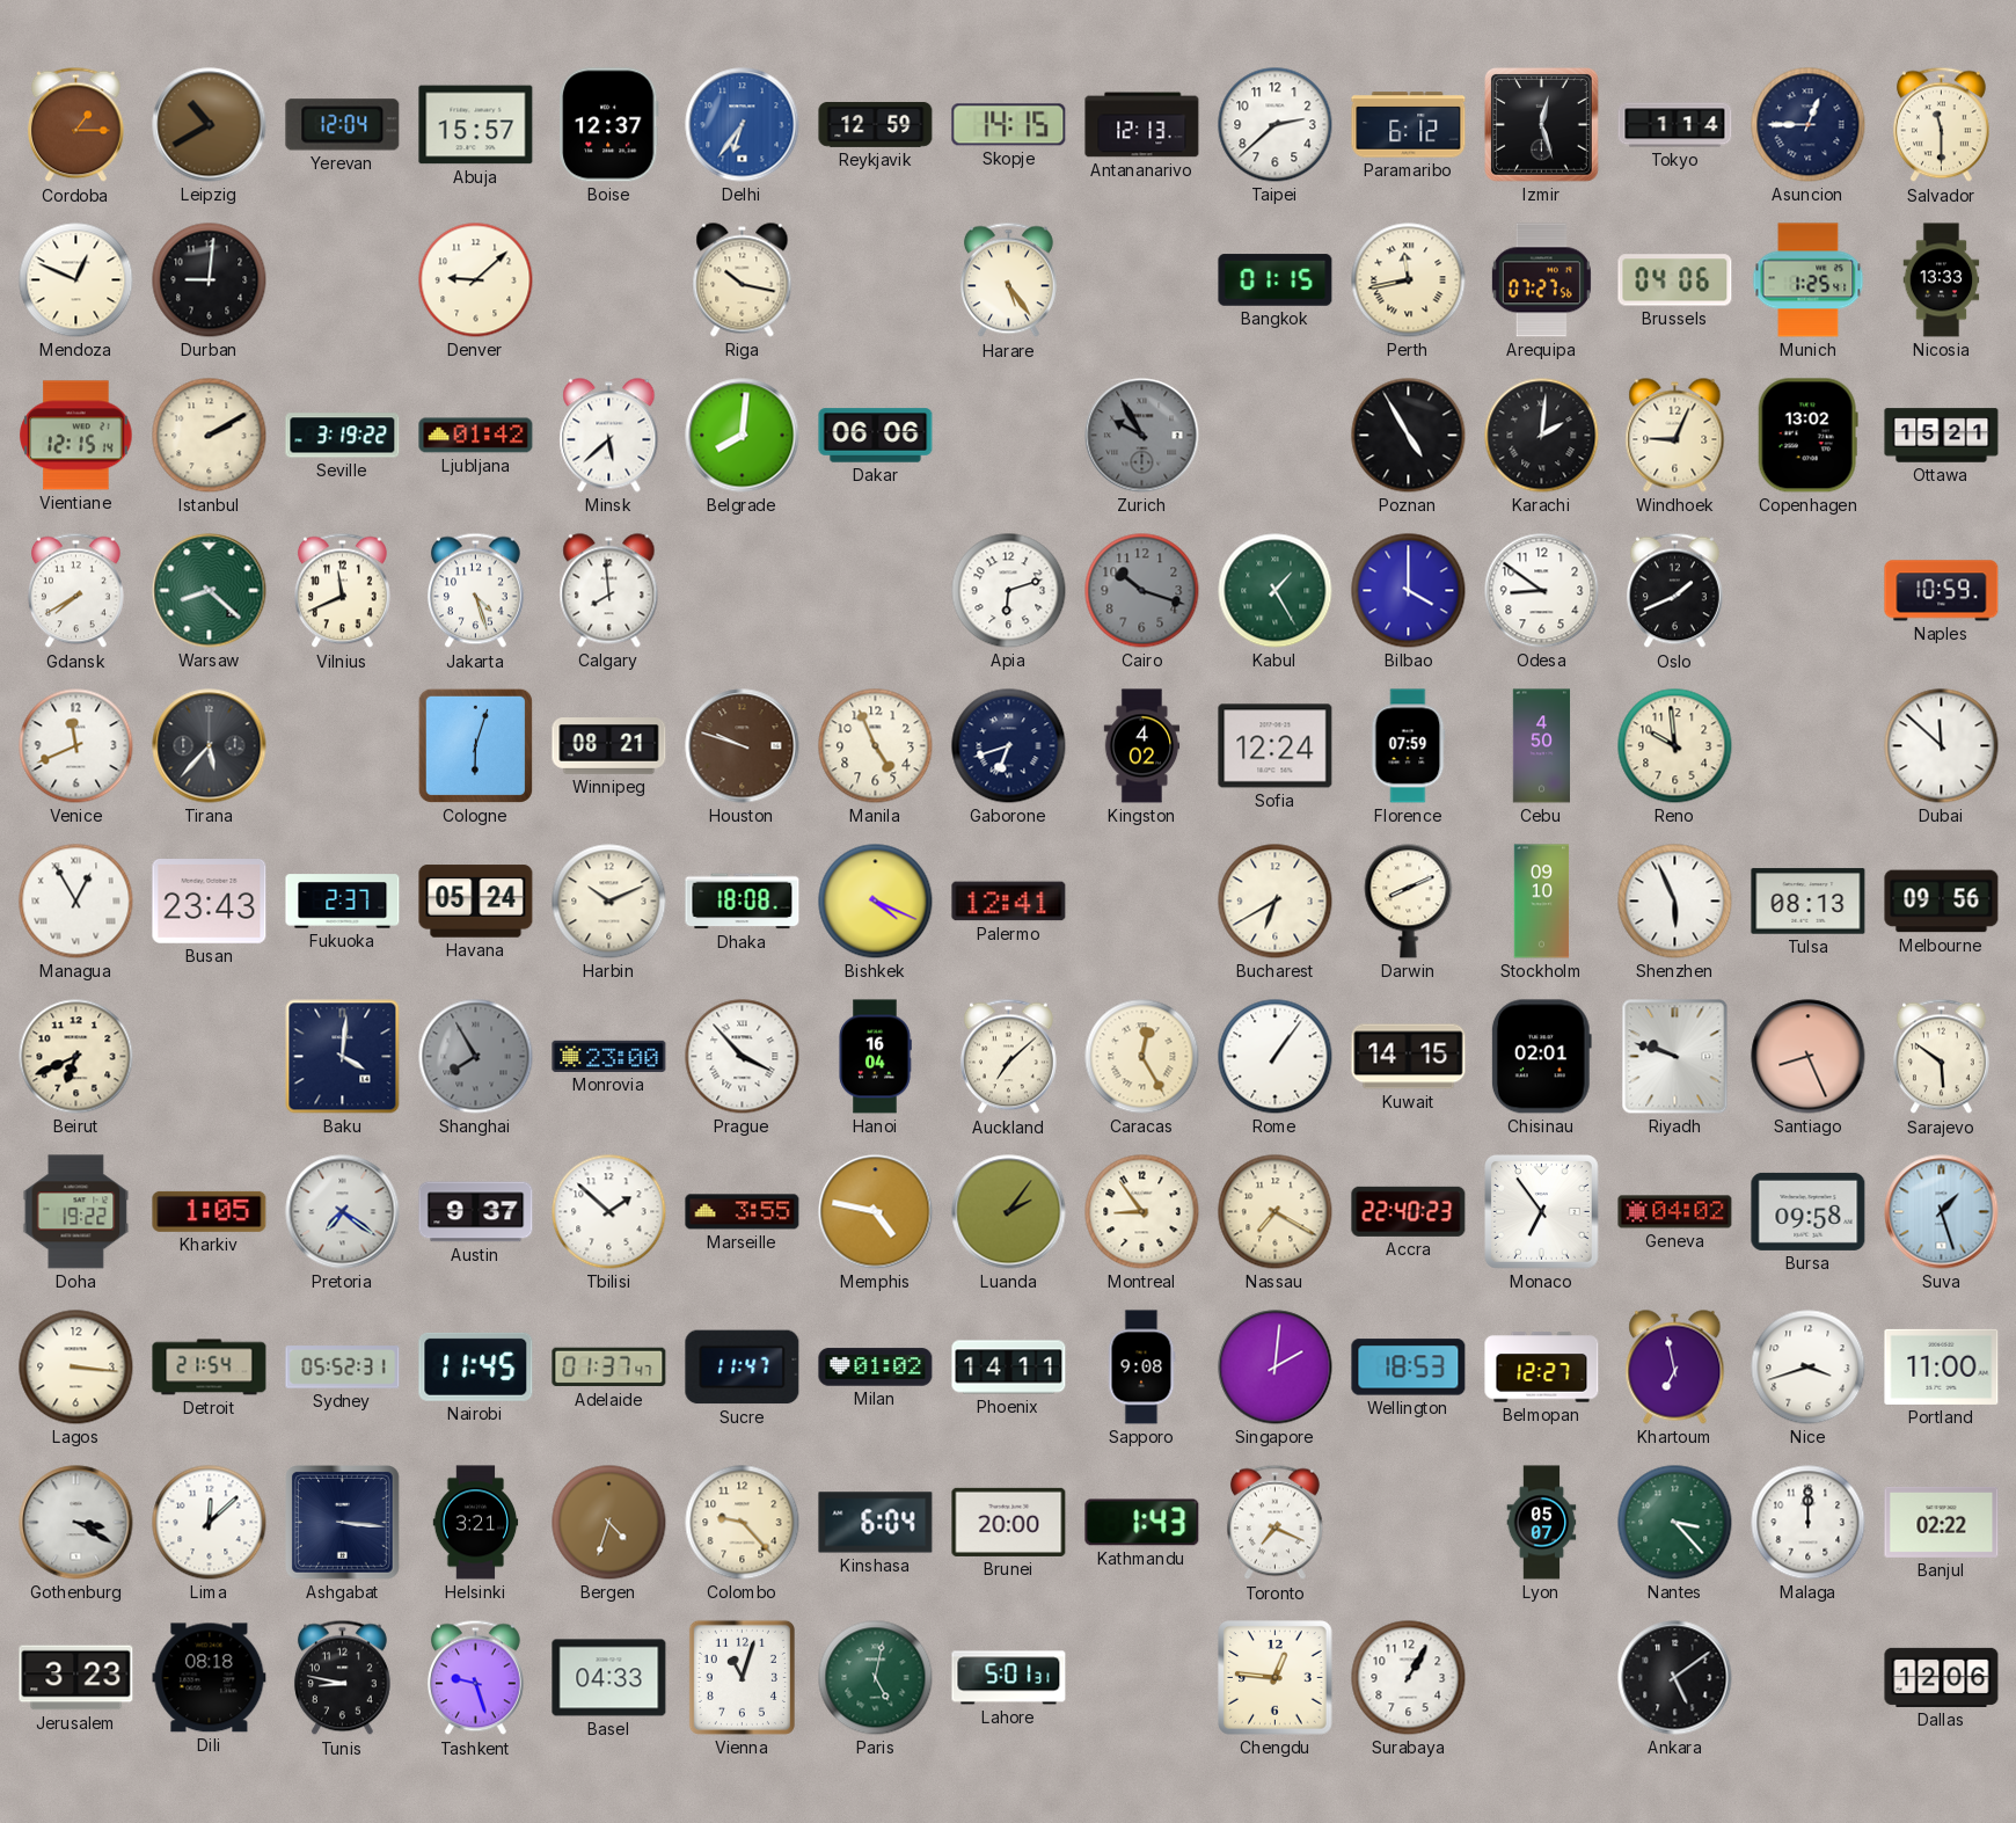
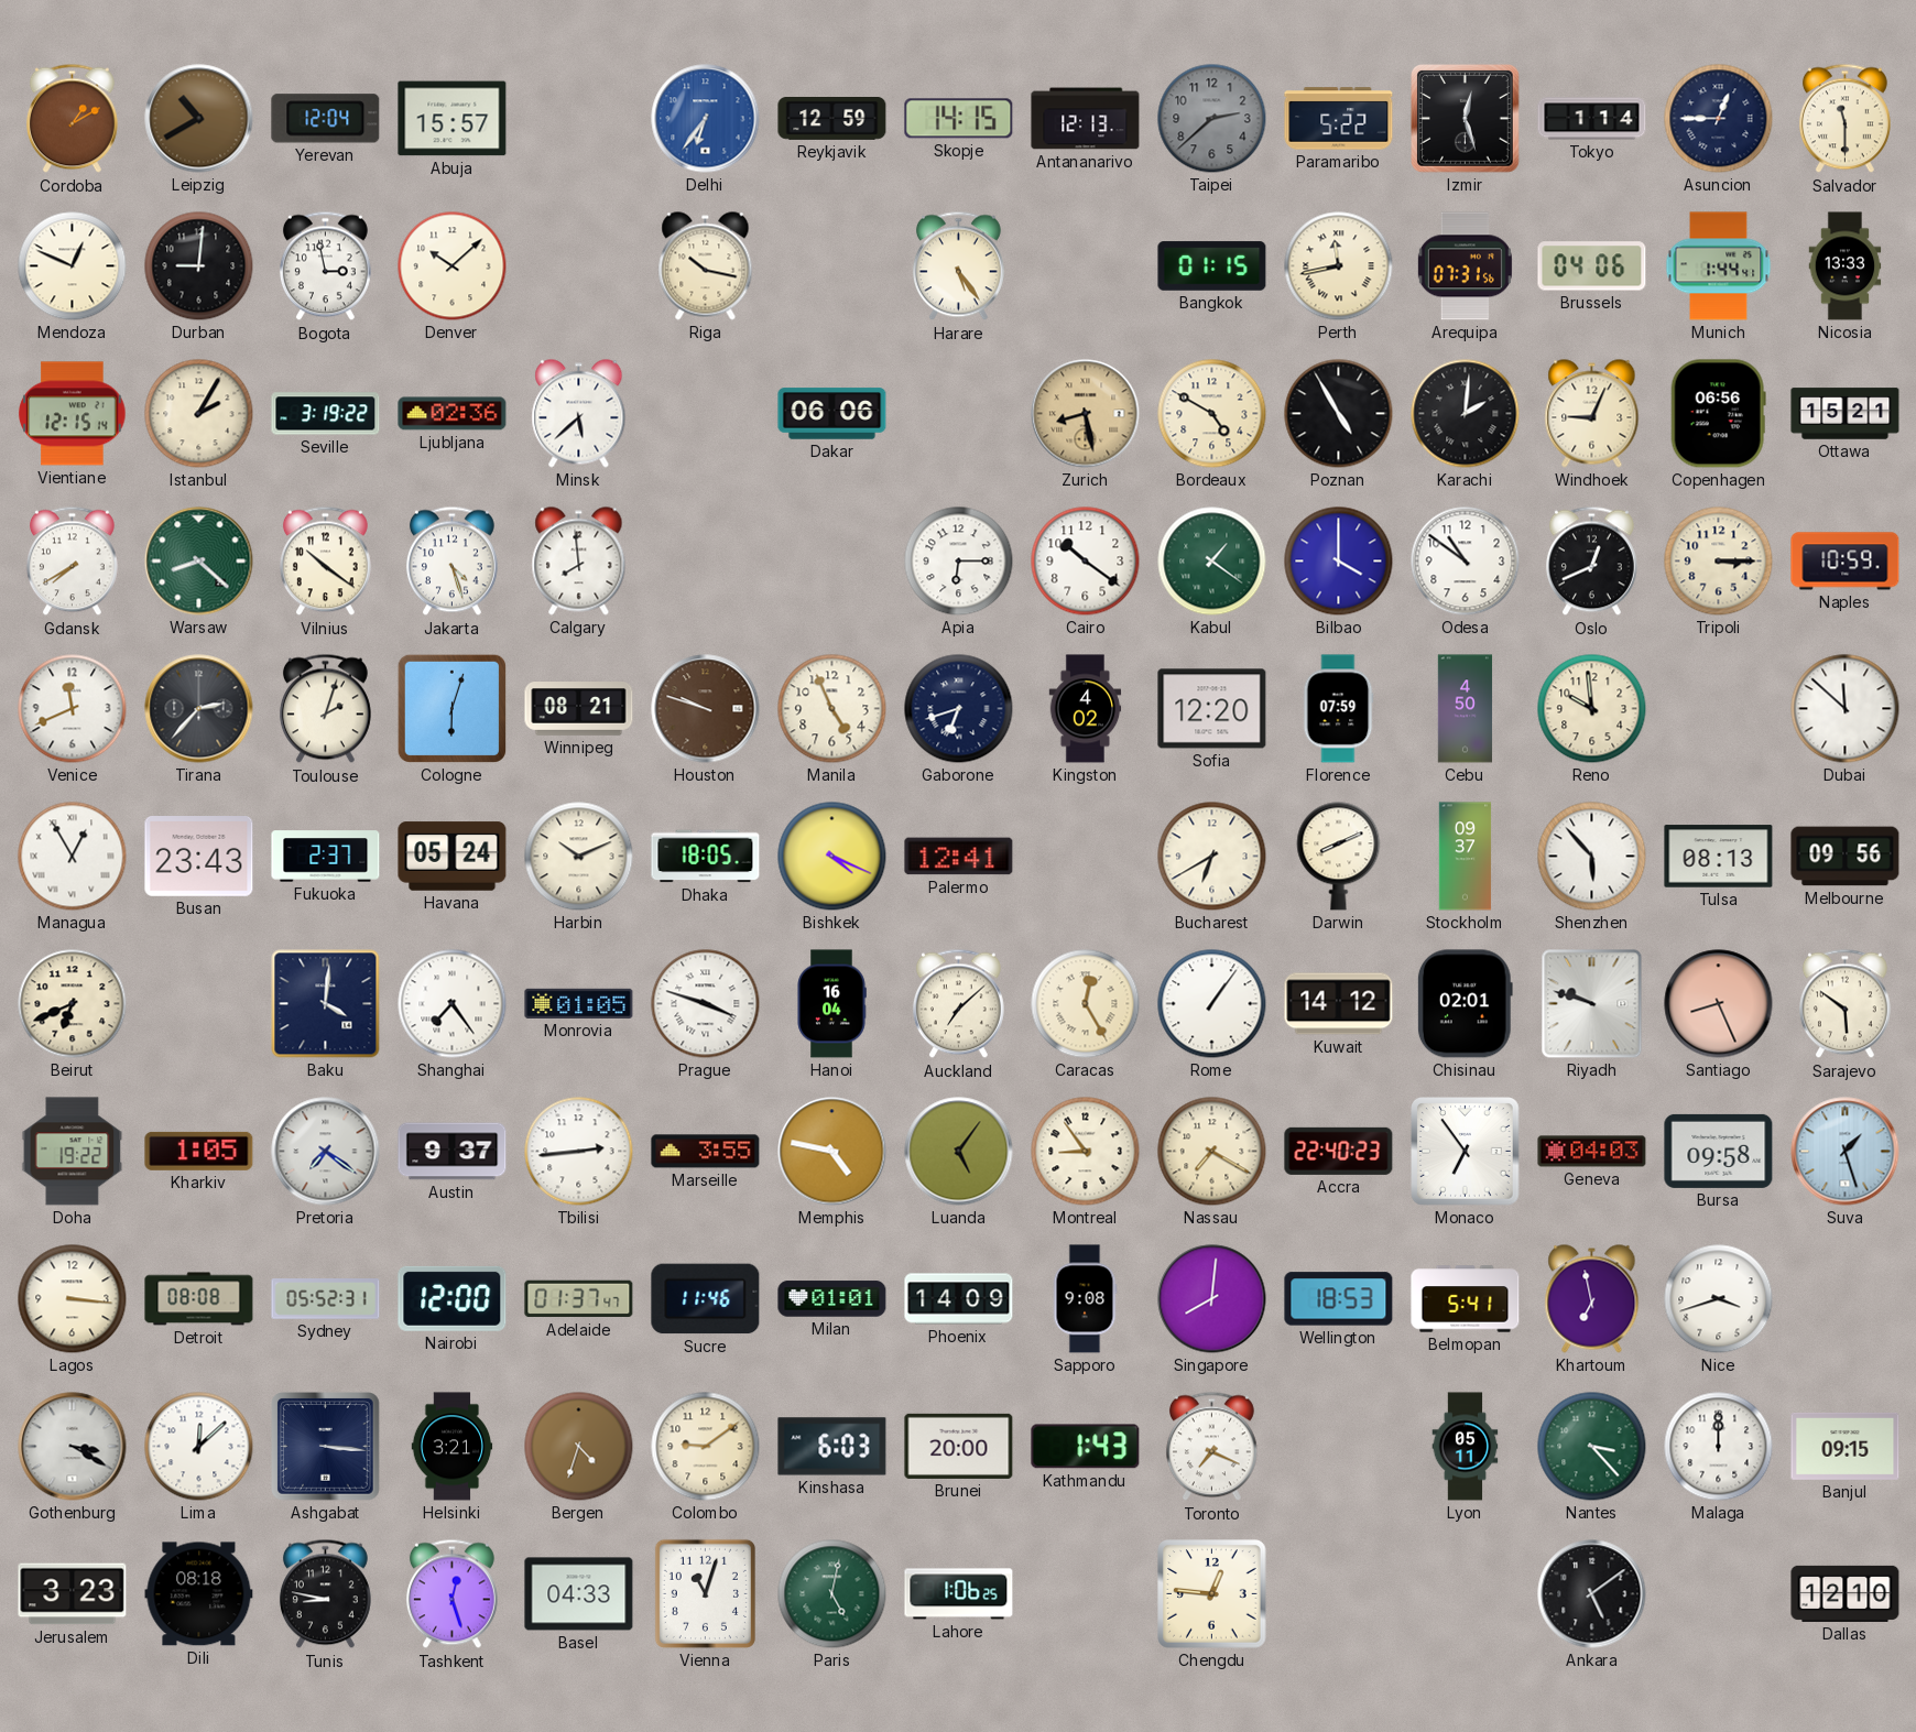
Cordoba: 1:15 -> 1:10
Boise: 12:37 -> none
Taipei dial: white -> grey
Paramaribo: 6:12 -> 5:22
Bogota: none -> 2:58
Denver: 9:08 -> 10:08
Arequipa: 07:27 -> 07:31
Munich: 1:25 -> 1:44
Istanbul: 2:10 -> 2:05
Ljubljana: 01:42 -> 02:36
Belgrade: 8:01 -> none
Zurich: 9:55 -> 8:28
Zurich dial: grey -> champagne
Bordeaux: none -> 4:50
Copenhagen: 13:02 -> 06:56
Vilnius: 11:41 -> 10:21
Apia: 6:12 -> 6:15
Cairo: 10:18 -> 10:21
Cairo dial: grey -> white
Kabul: 1:25 -> 1:21
Odesa: 8:51 -> 10:51
Oslo: 1:41 -> 12:41
Tripoli: none -> 3:15
Tirana: 5:37 -> 2:37
Toulouse: none -> 2:03
Sofia: 12:24 -> 12:20
Dhaka: 18:08 -> 18:05
Stockholm: 09:10 -> 09:37
Shenzhen: 5:56 -> 5:53
Shanghai: 7:55 -> 7:24
Shanghai dial: grey -> white
Monrovia: 23:00 -> 01:05
Prague: 3:53 -> 3:48
Kuwait: 14:15 -> 14:12
Tbilisi: 1:52 -> 2:44
Luanda: 2:06 -> 5:06
Geneva: 04:02 -> 04:03
Detroit: 21:54 -> 08:08
Nairobi: 11:45 -> 12:00
Sucre: 11:47 -> 11:46
Milan: 01:02 -> 01:01
Phoenix: 14:11 -> 14:09
Singapore: 2:01 -> 8:01
Belmopan: 12:27 -> 5:41
Portland: 11:00 -> none
Colombo: 9:23 -> 9:09
Kinshasa: 6:04 -> 6:03
Lyon: 05:07 -> 05:11
Banjul: 02:22 -> 09:15
Tashkent: 9:27 -> 12:27
Lahore: 5:01 -> 1:06
Surabaya: 1:05 -> none
Dallas: 12:06 -> 12:10
